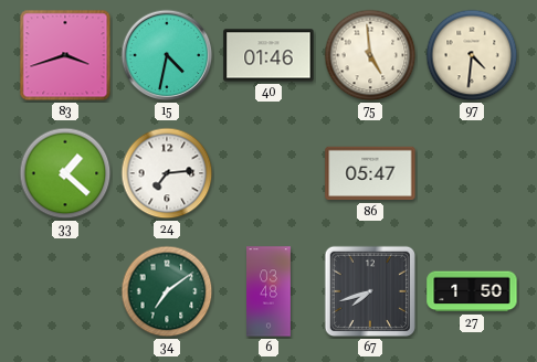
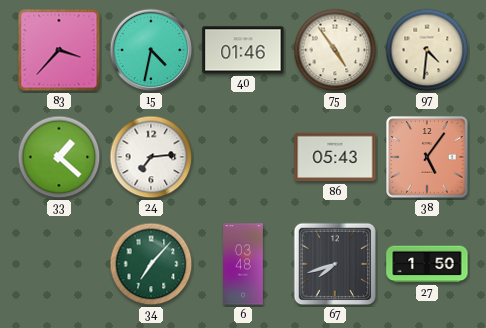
83: 3:42 -> 3:37
75: 4:59 -> 4:54
86: 05:47 -> 05:43
38: none -> 5:06
34: 7:09 -> 7:07
